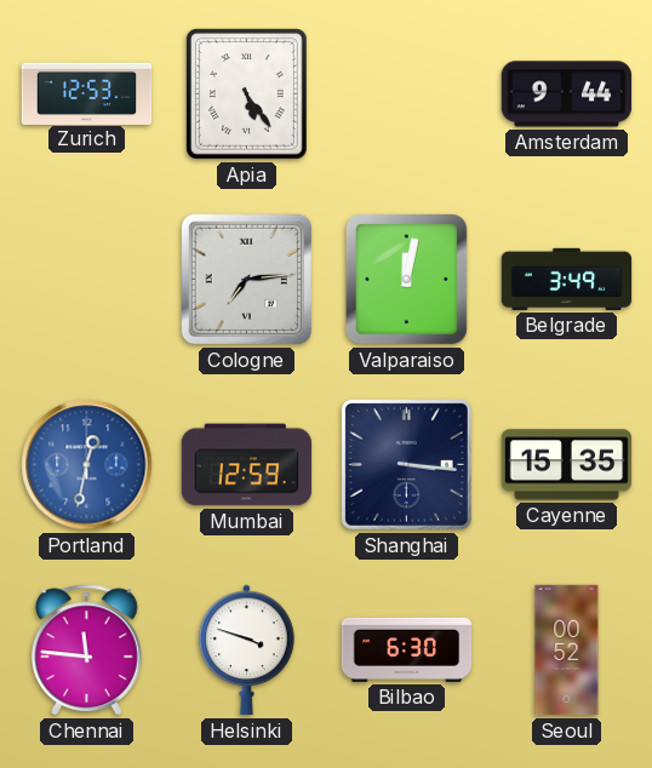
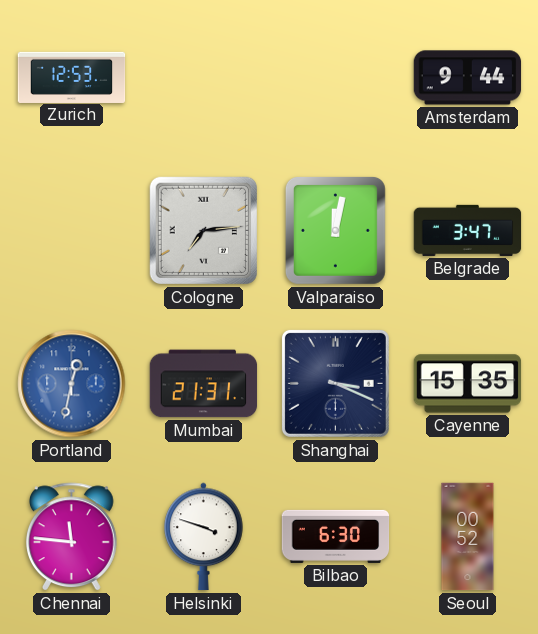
Apia: 5:24 -> none
Belgrade: 3:49 -> 3:47
Mumbai: 12:59 -> 21:31
Shanghai: 3:16 -> 3:19
